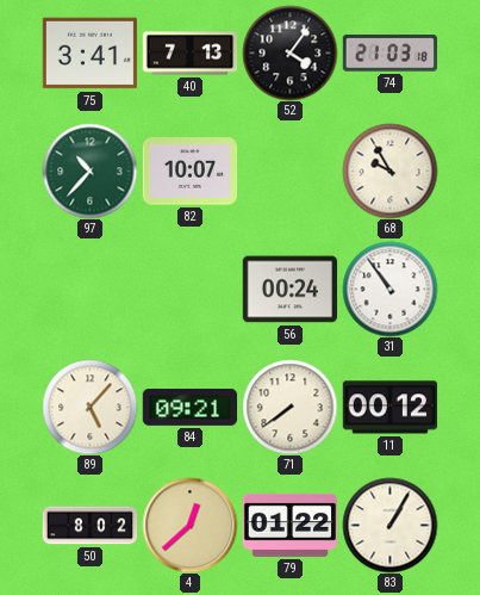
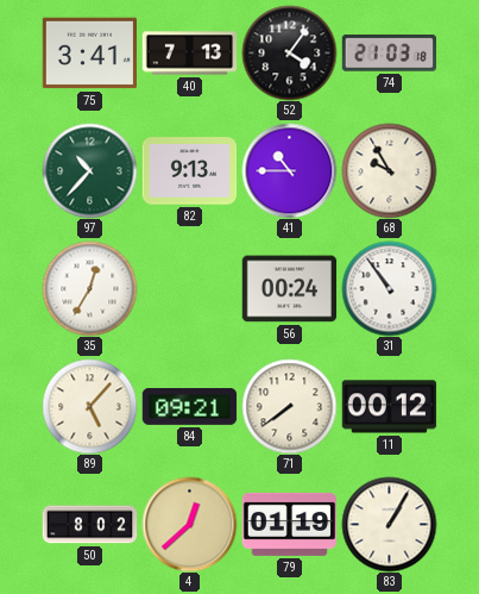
82: 10:07 -> 9:13
41: none -> 10:45
35: none -> 12:35
79: 01:22 -> 01:19
